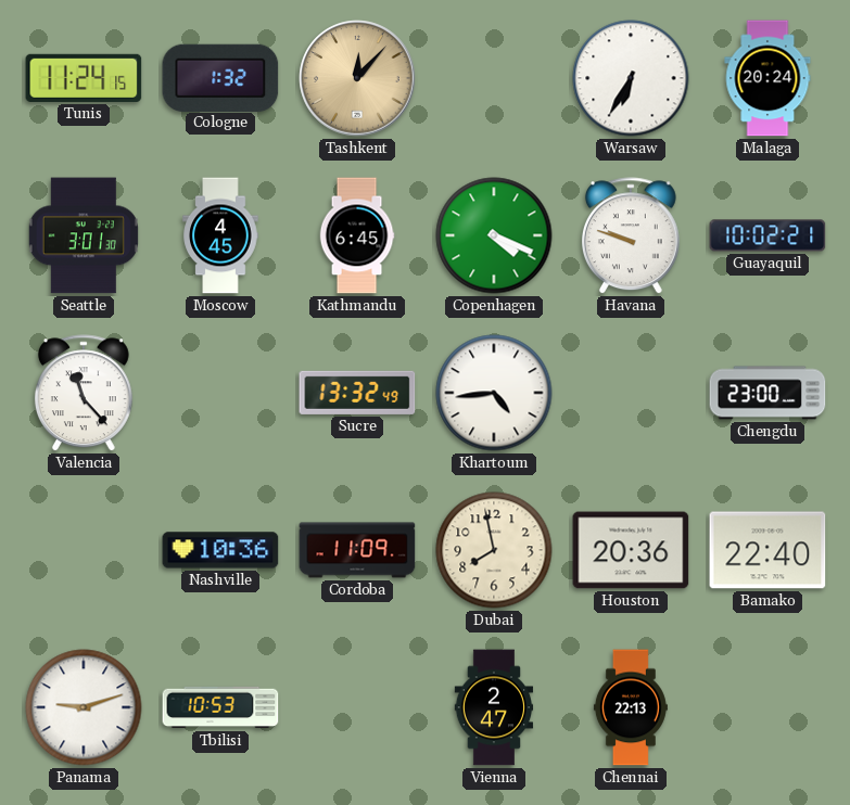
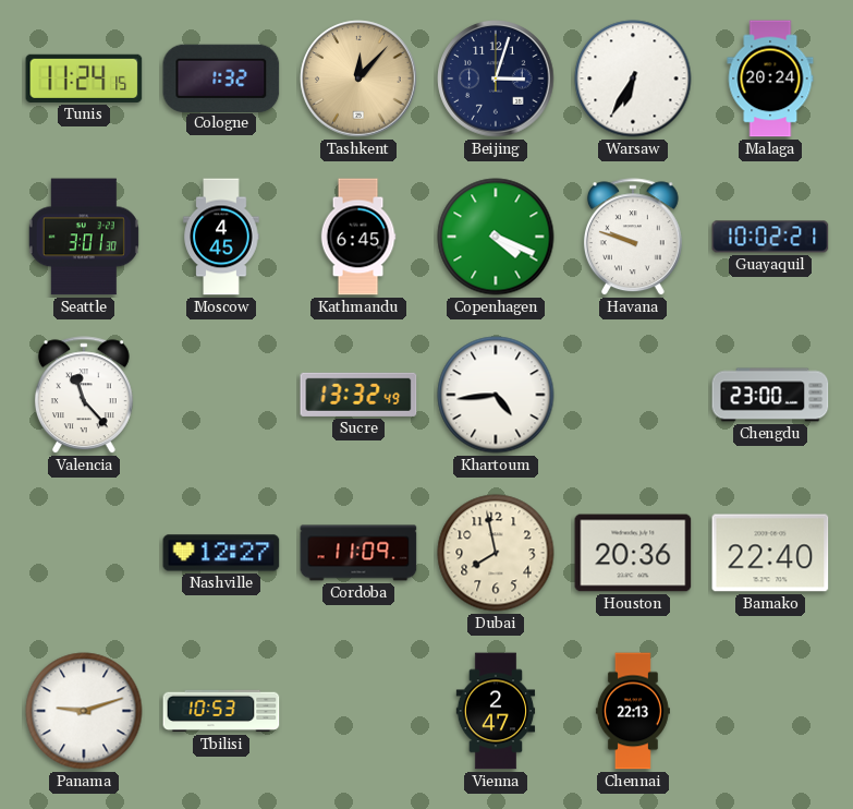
Beijing: none -> 3:03
Nashville: 10:36 -> 12:27
